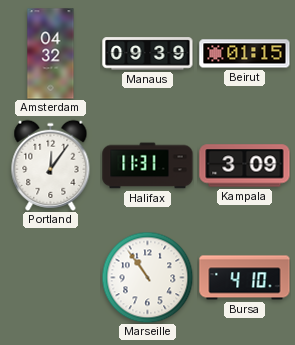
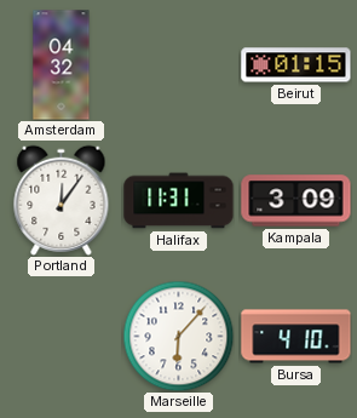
Manaus: 09:39 -> none
Marseille: 10:54 -> 6:07
